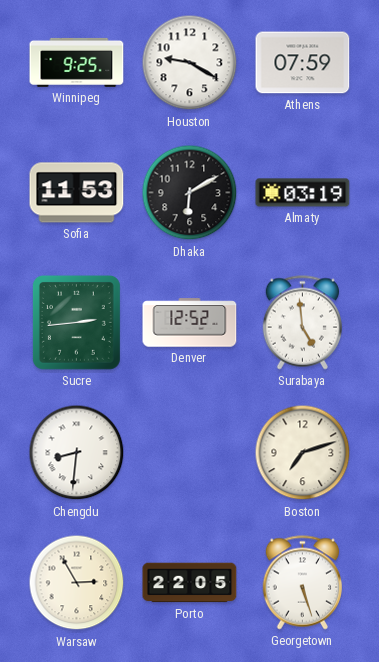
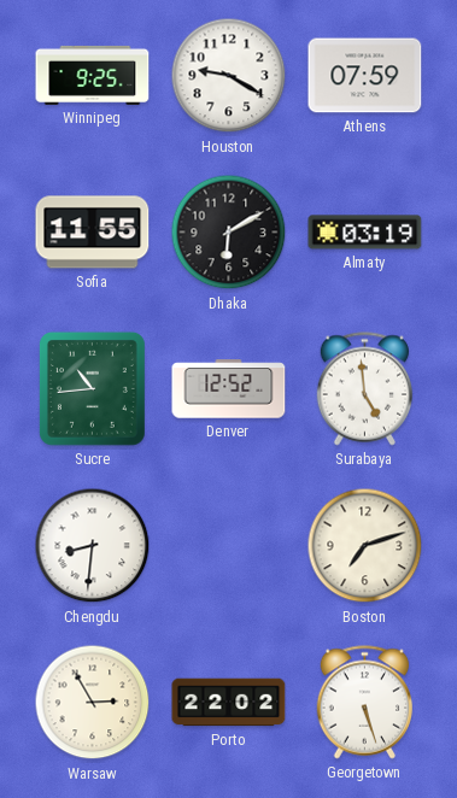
Sofia: 11:53 -> 11:55
Sucre: 2:44 -> 10:44
Porto: 22:05 -> 22:02
